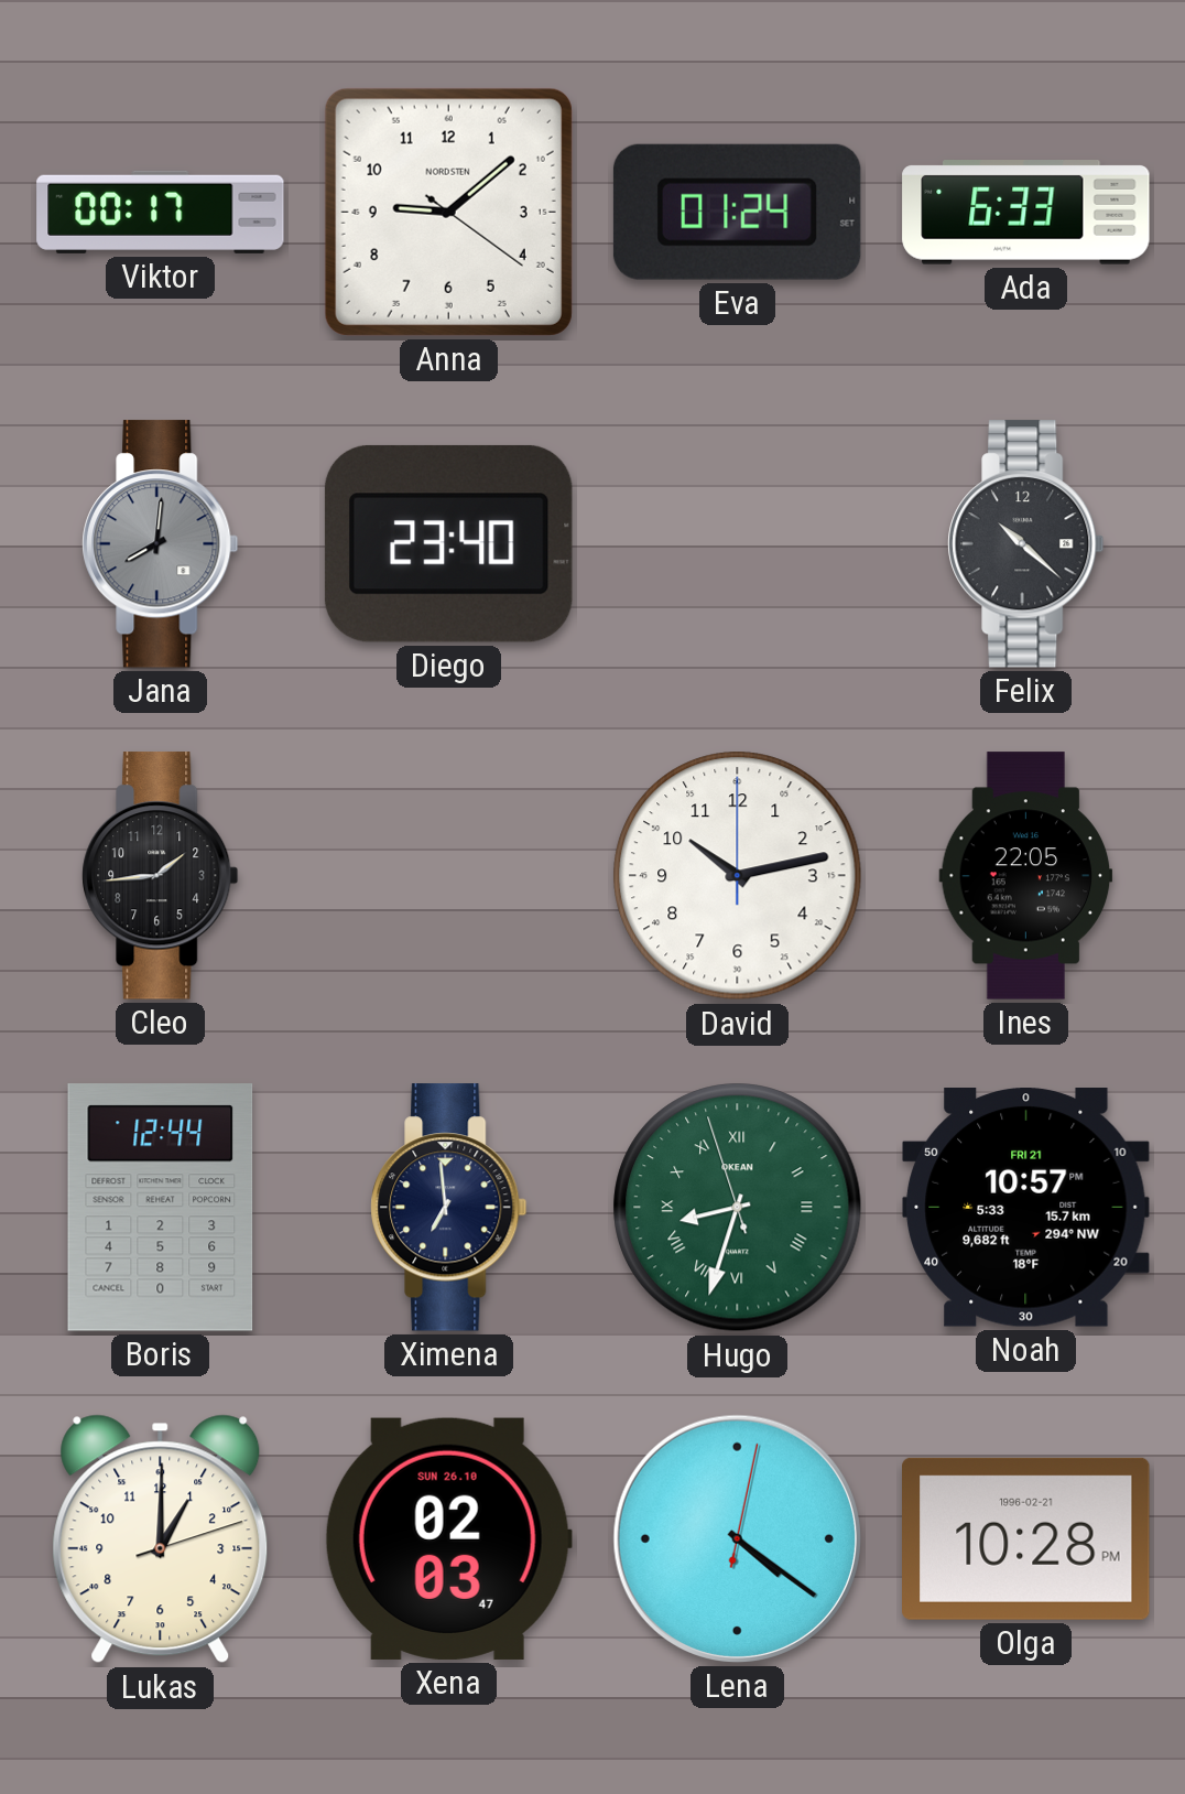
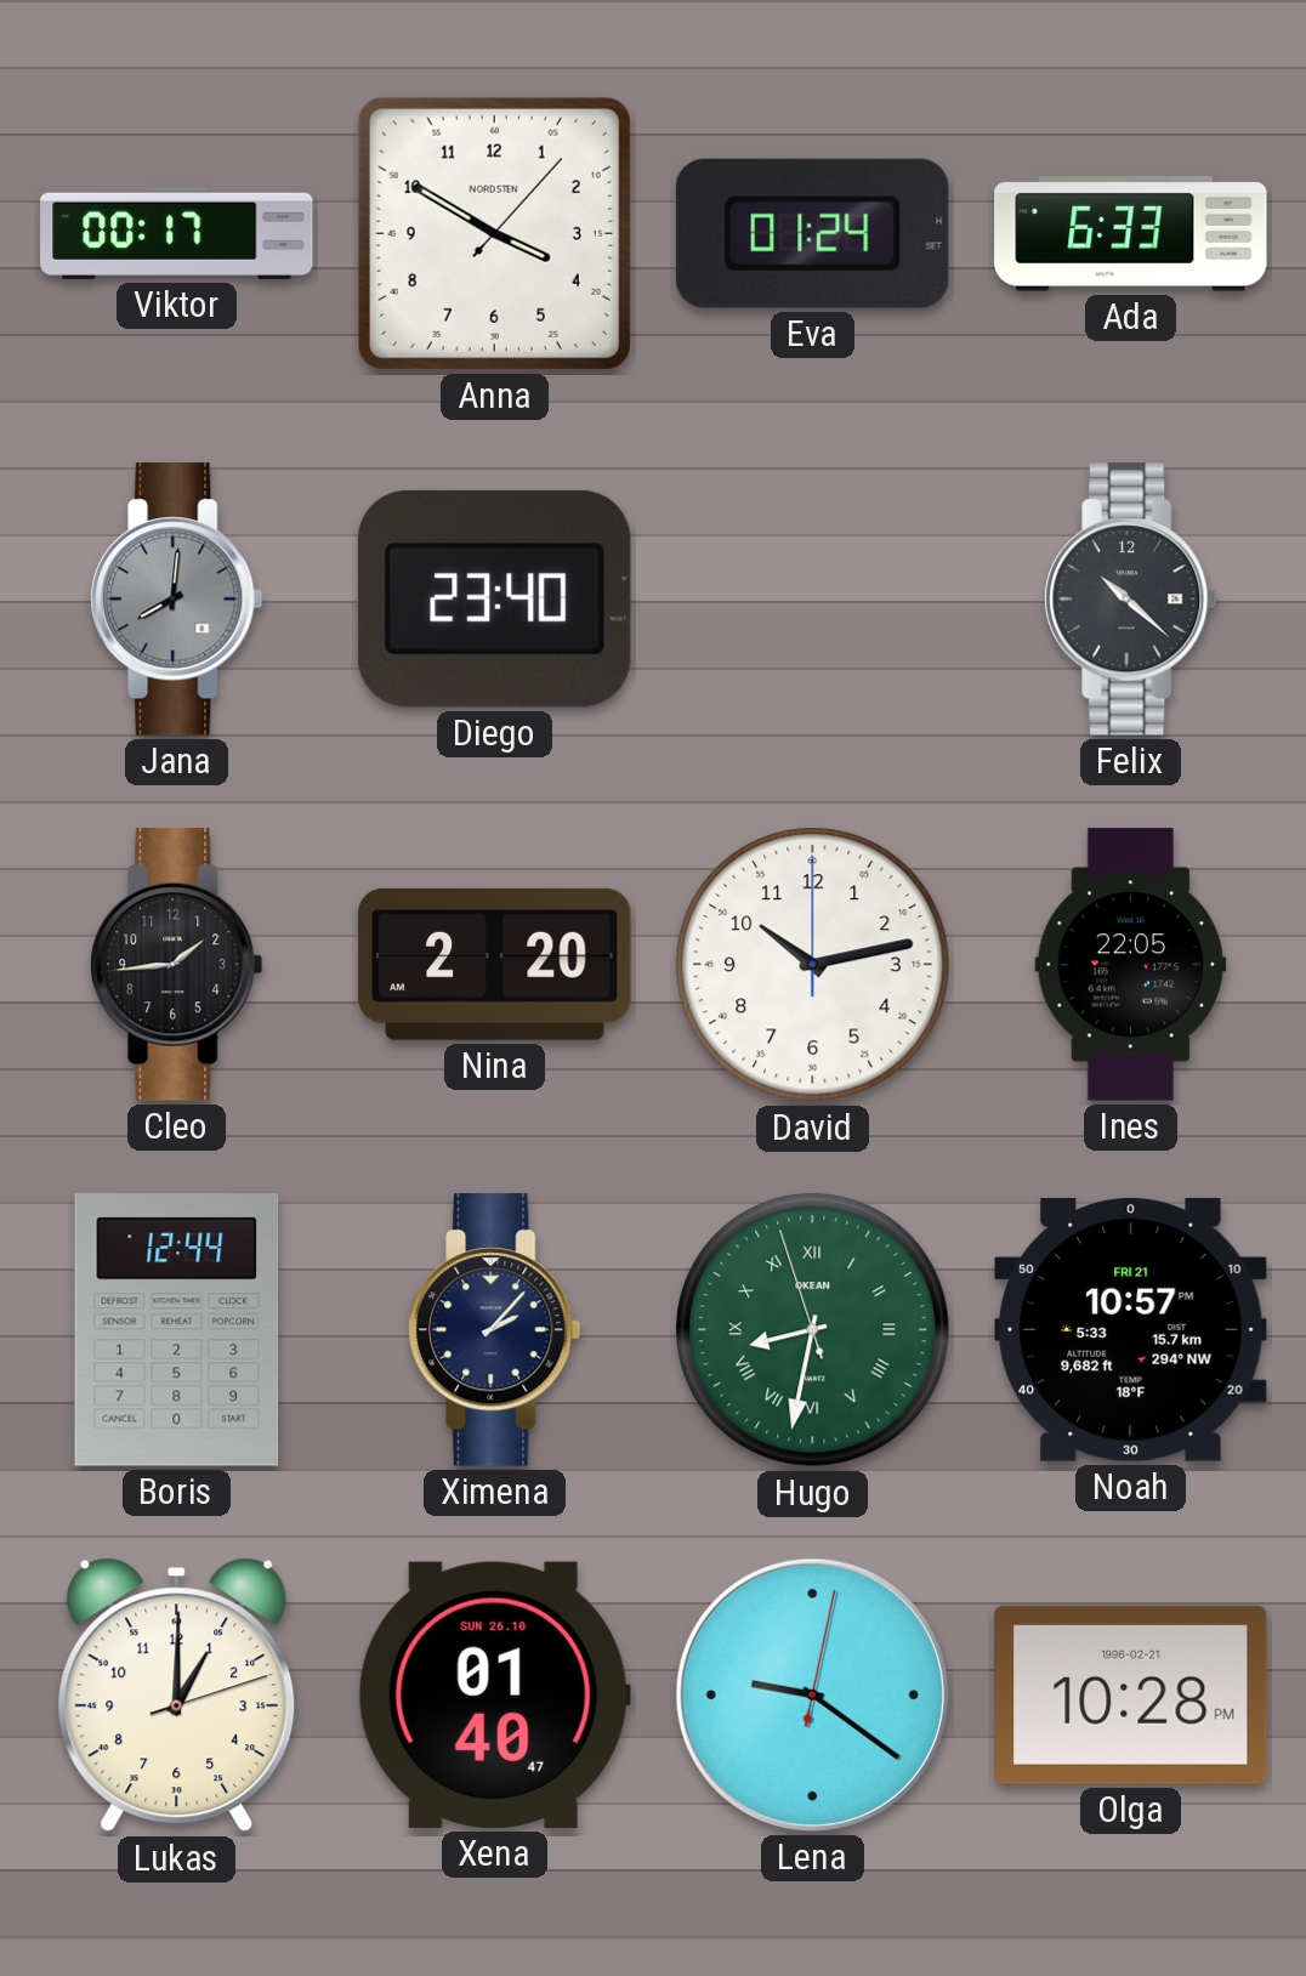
Anna: 9:08 -> 3:50
Nina: none -> 2:20
Ximena: 6:59 -> 2:07
Hugo: 8:32 -> 8:31
Xena: 02:03 -> 01:40
Lena: 4:21 -> 9:21
